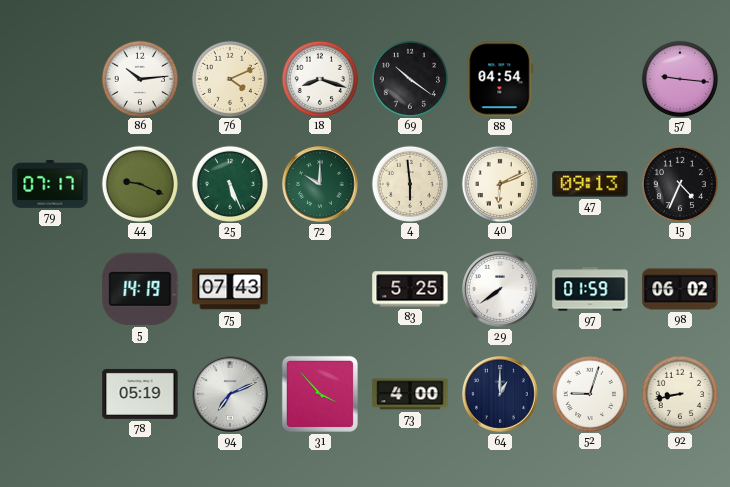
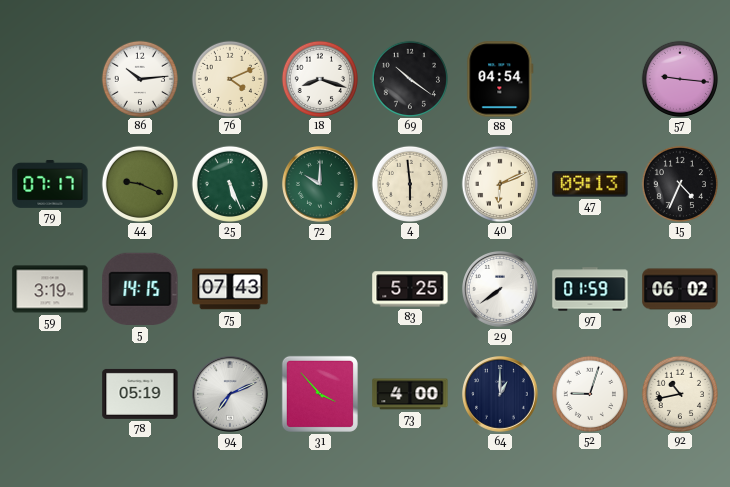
59: none -> 3:19
5: 14:19 -> 14:15
92: 8:43 -> 10:43
